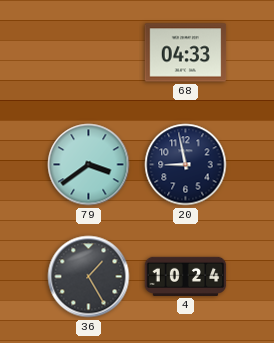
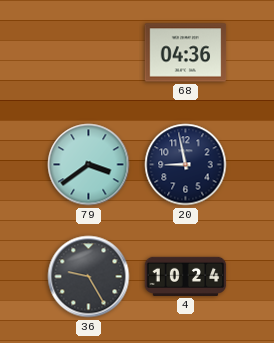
68: 04:33 -> 04:36
36: 1:25 -> 9:25
